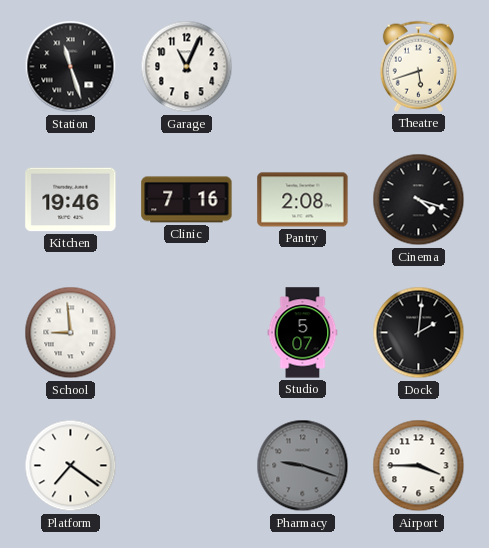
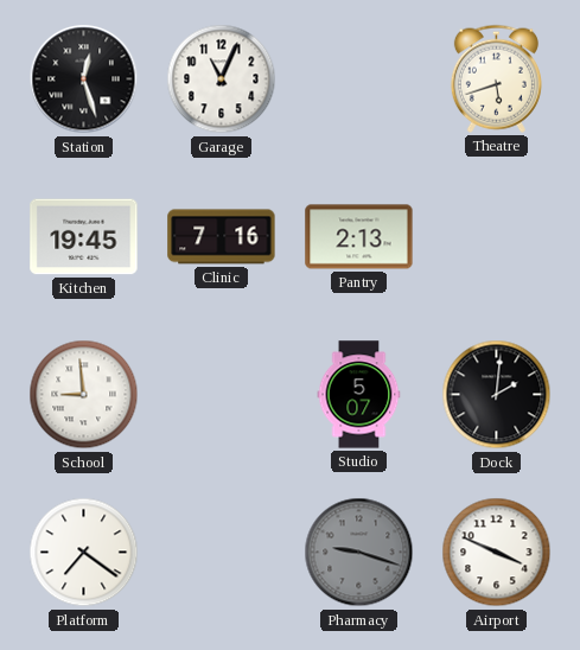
Station: 11:27 -> 12:27
Kitchen: 19:46 -> 19:45
Pantry: 2:08 -> 2:13
Cinema: 4:18 -> none
Airport: 3:45 -> 3:49
